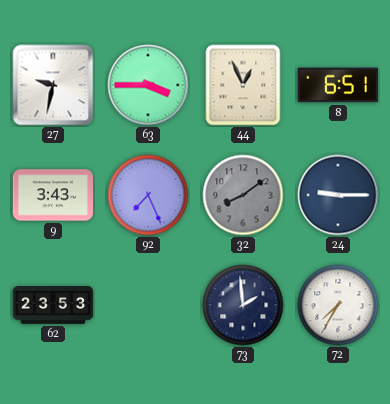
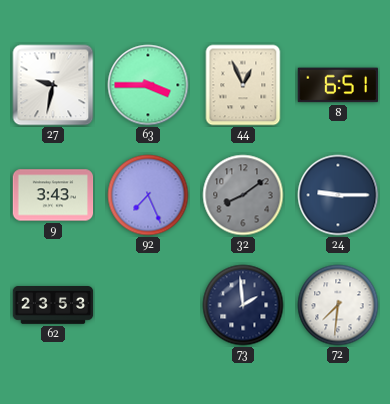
72: 7:35 -> 7:31
